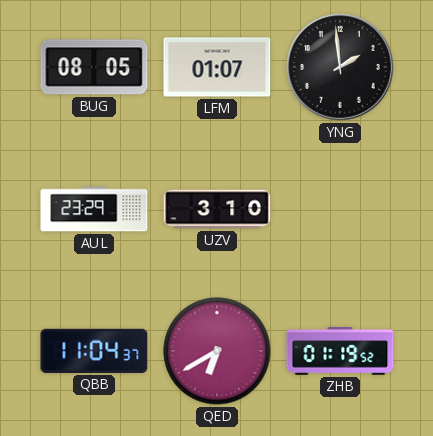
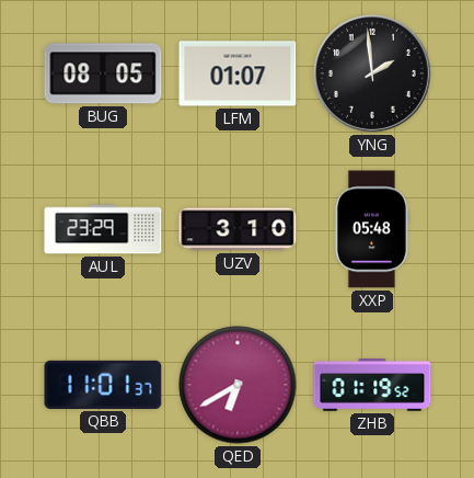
XXP: none -> 05:48
QBB: 11:04 -> 11:01
